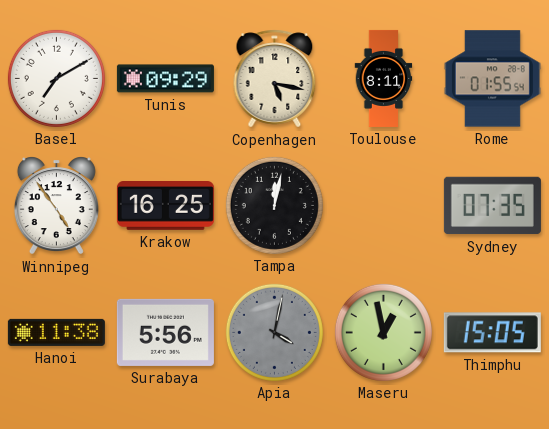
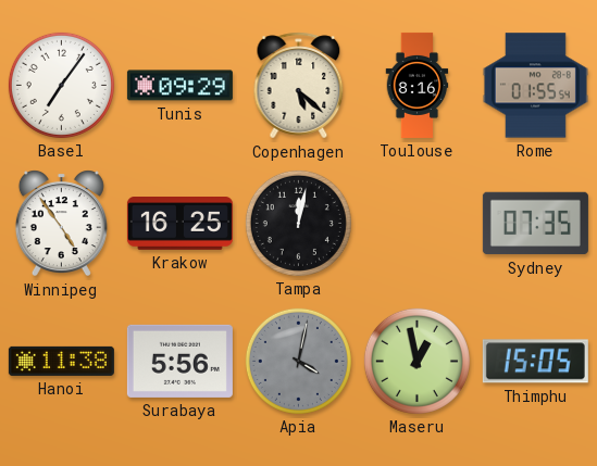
Basel: 7:10 -> 7:06
Copenhagen: 5:17 -> 5:22
Toulouse: 8:11 -> 8:16
